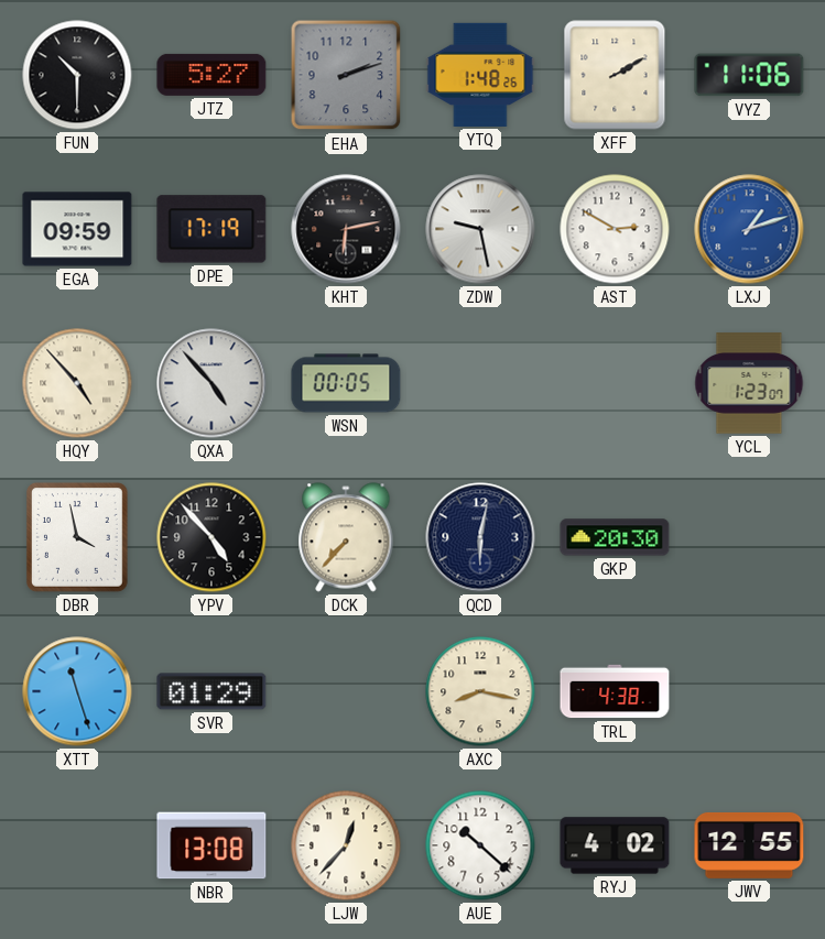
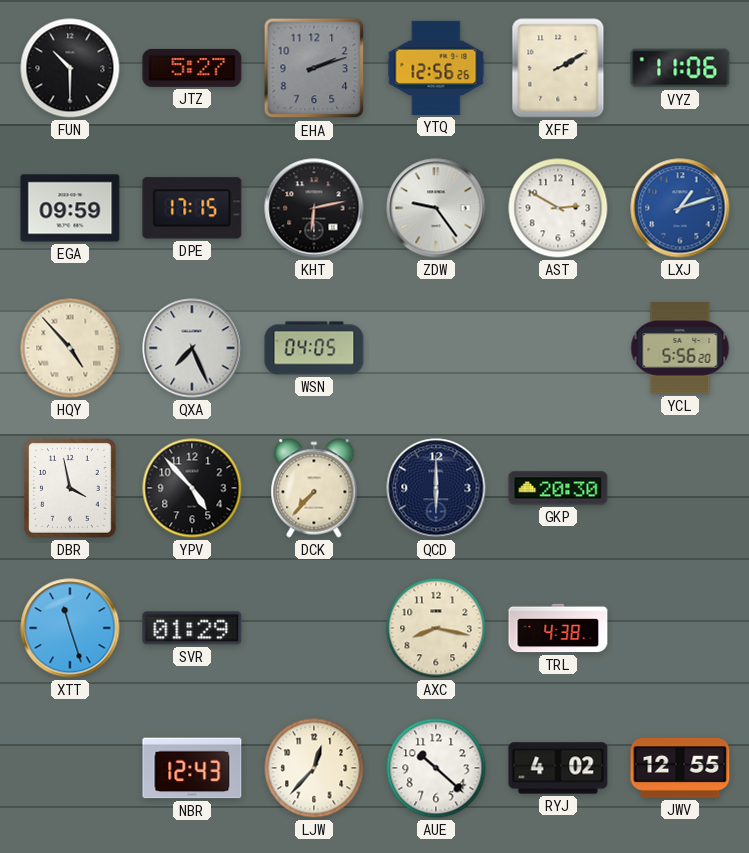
YTQ: 1:48 -> 12:56
DPE: 17:19 -> 17:15
ZDW: 9:28 -> 9:24
QXA: 4:53 -> 7:26
WSN: 00:05 -> 04:05
YCL: 1:23 -> 5:56
QCD: 6:02 -> 6:00
NBR: 13:08 -> 12:43
